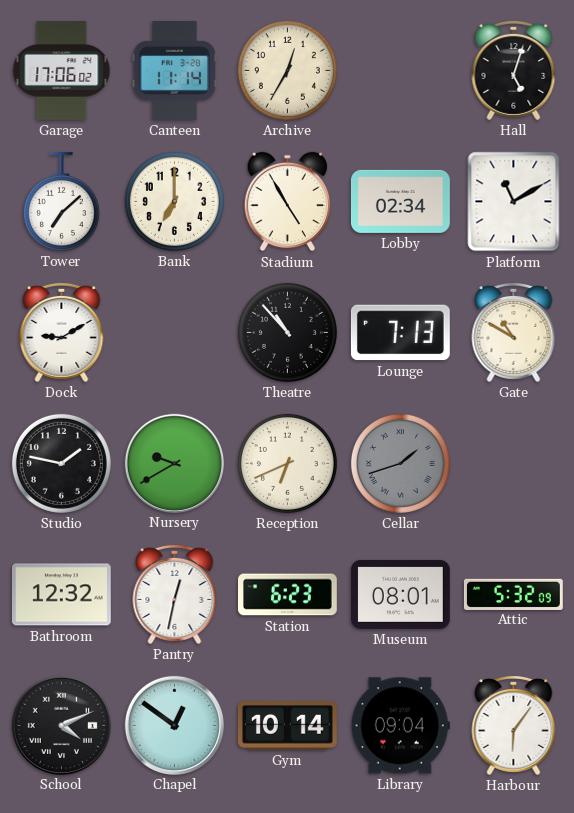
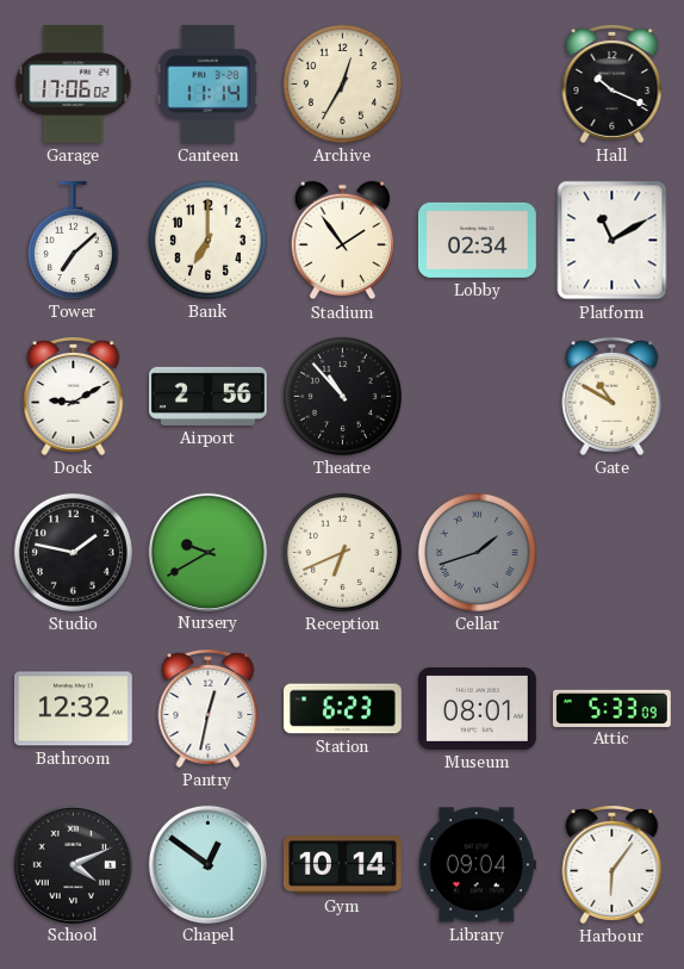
Hall: 5:03 -> 10:19
Stadium: 4:55 -> 1:54
Airport: none -> 2:56
Lounge: 7:13 -> none
Attic: 5:32 -> 5:33
